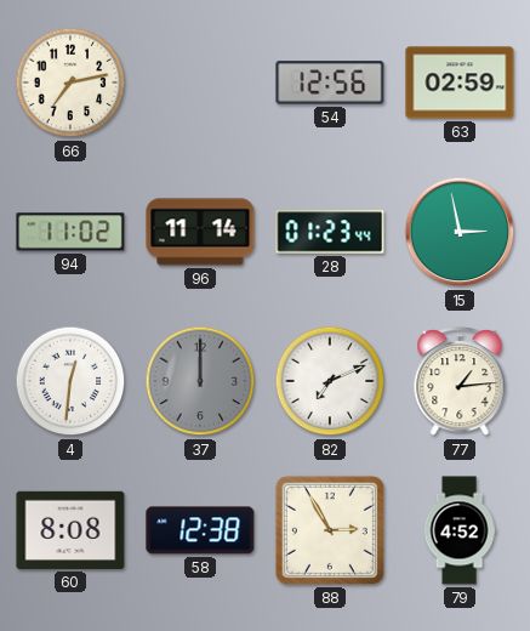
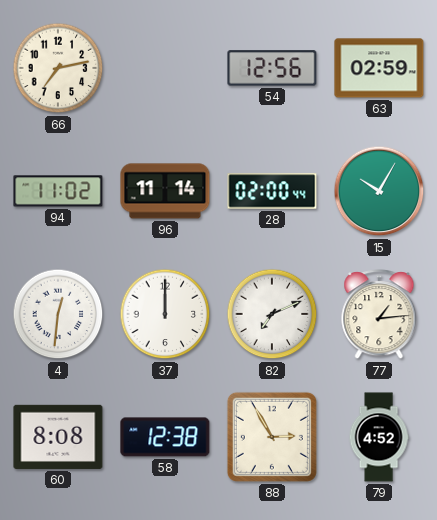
28: 01:23 -> 02:00
15: 2:58 -> 10:05
37 dial: grey -> white
